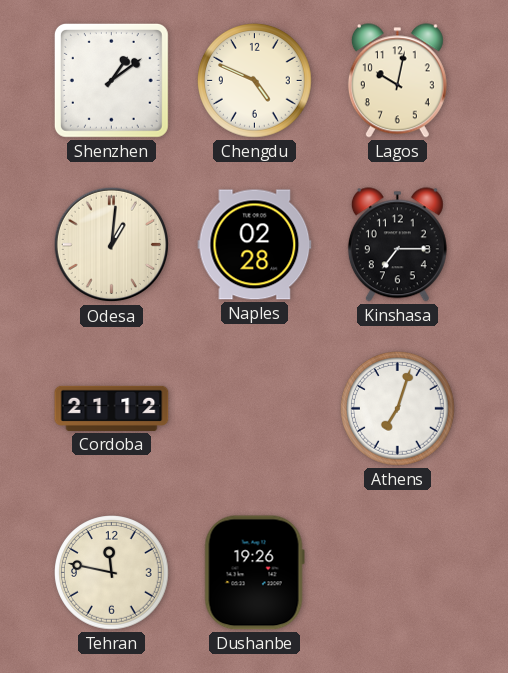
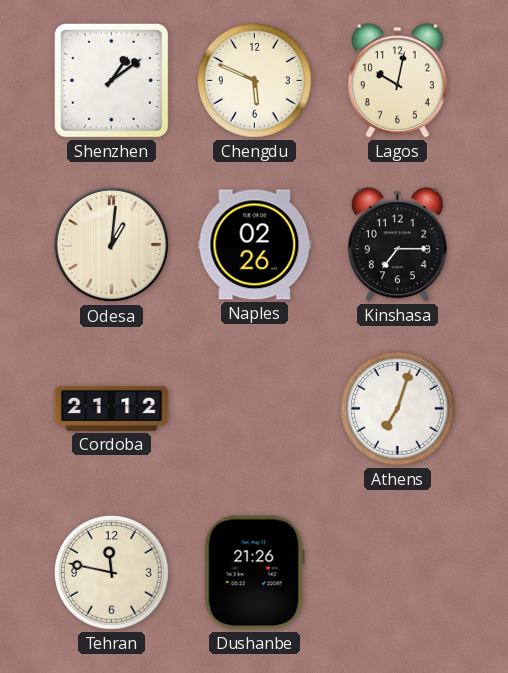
Chengdu: 4:49 -> 5:49
Naples: 02:28 -> 02:26
Dushanbe: 19:26 -> 21:26
